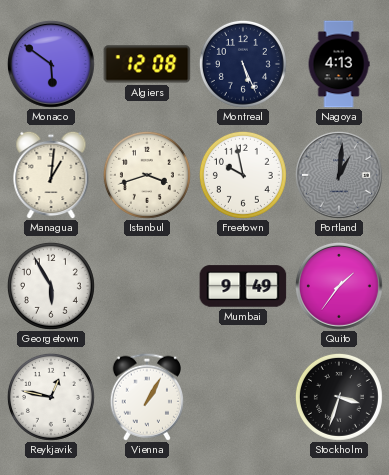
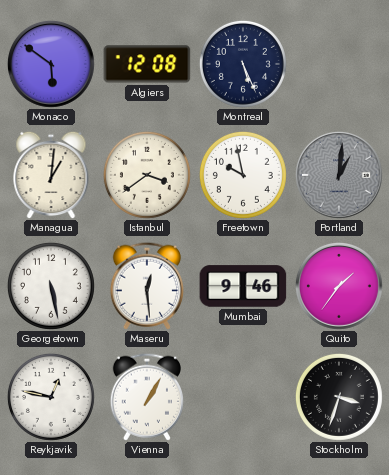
Nagoya: 4:13 -> none
Istanbul: 3:42 -> 3:39
Georgetown: 5:55 -> 5:28
Maseru: none -> 12:29
Mumbai: 9:49 -> 9:46
